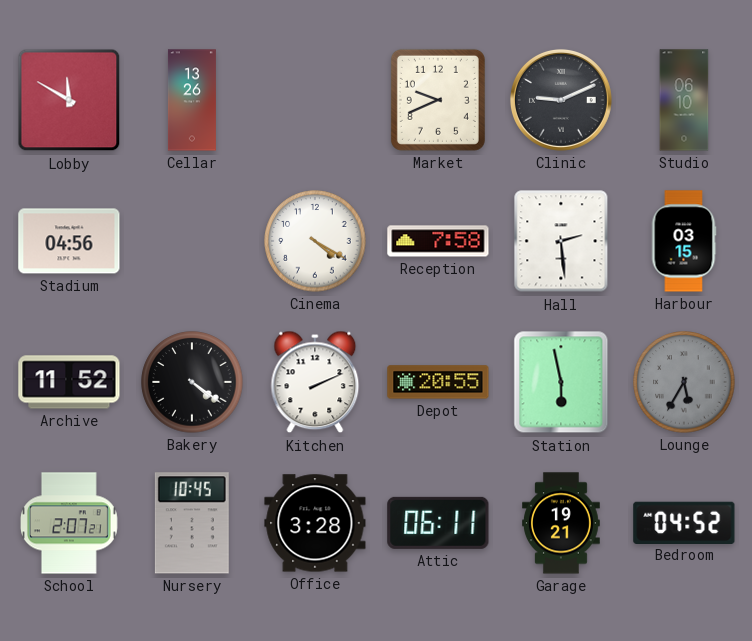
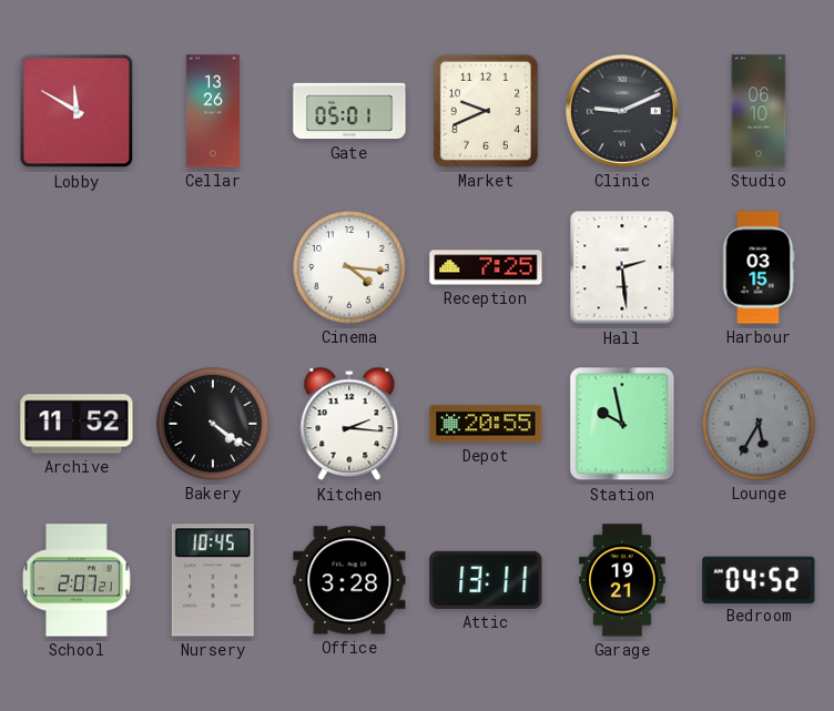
Gate: none -> 05:01
Stadium: 04:56 -> none
Cinema: 4:20 -> 4:16
Reception: 7:58 -> 7:25
Kitchen: 2:11 -> 2:16
Station: 5:58 -> 9:58
Attic: 06:11 -> 13:11
